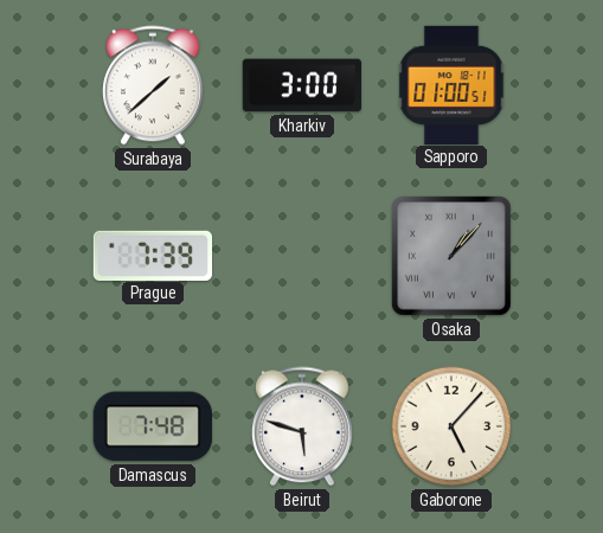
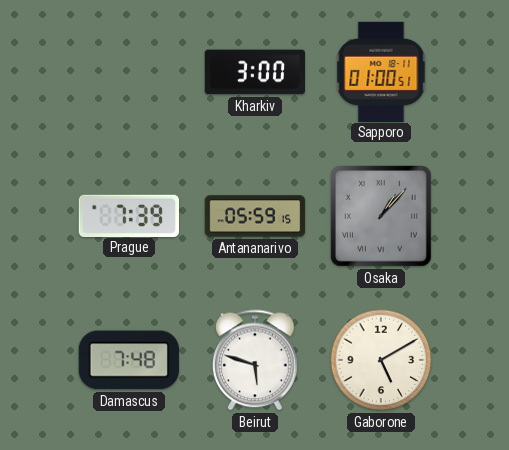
Surabaya: 1:38 -> none
Antananarivo: none -> 05:59
Gaborone: 5:07 -> 5:10
